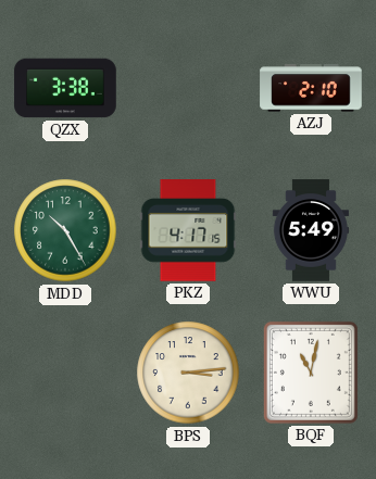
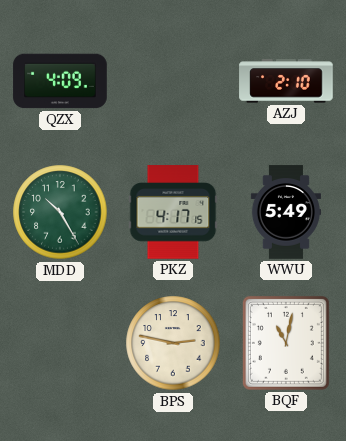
QZX: 3:38 -> 4:09
BPS: 3:14 -> 2:47
